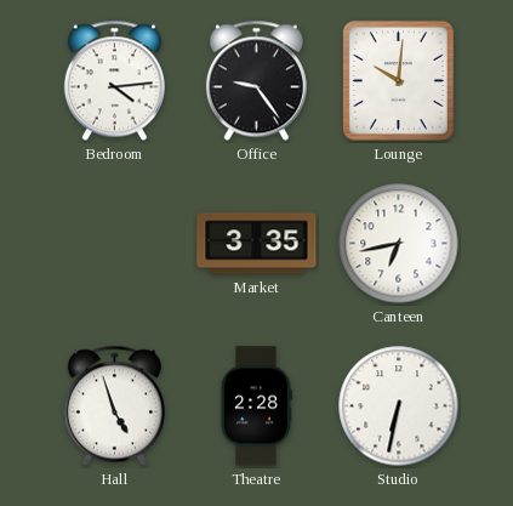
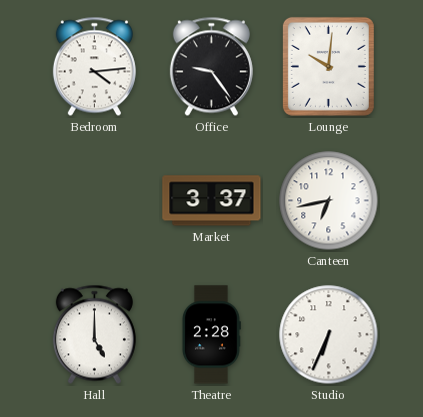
Market: 3:35 -> 3:37
Hall: 4:57 -> 5:00
Studio: 6:32 -> 6:34
